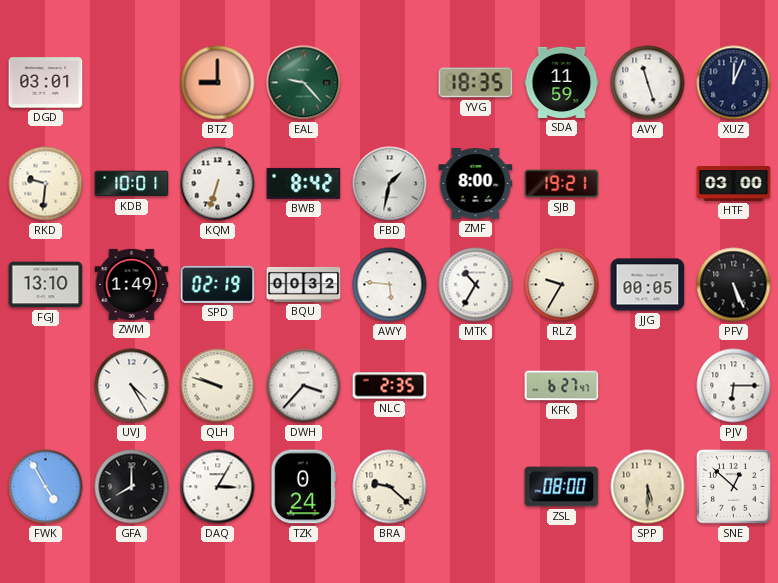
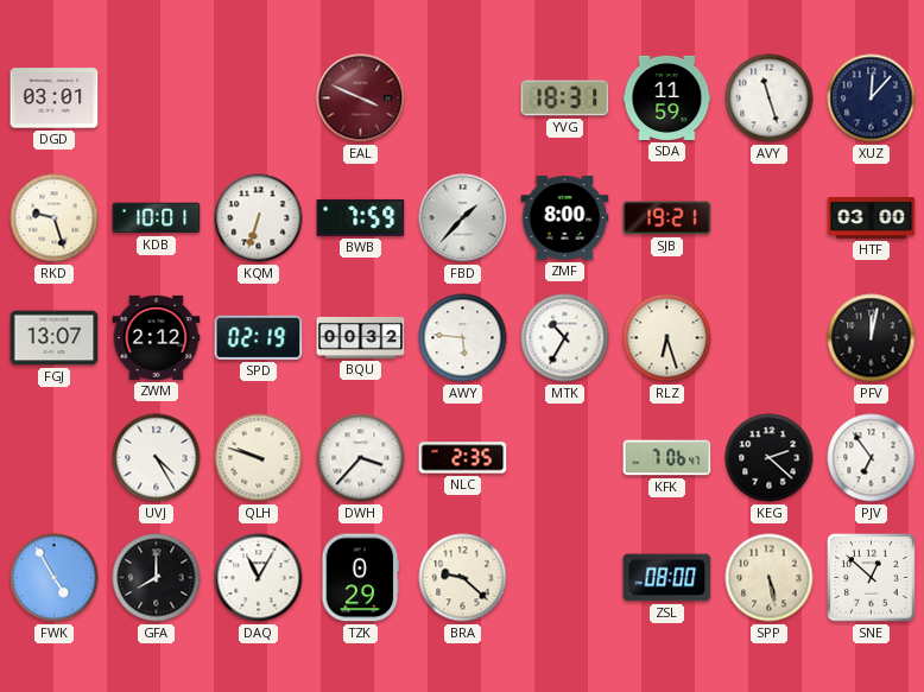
BTZ: 9:00 -> none
EAL: 9:23 -> 3:49
EAL dial: green -> burgundy
YVG: 18:35 -> 18:31
XUZ: 12:04 -> 12:07
RKD: 9:31 -> 9:27
BWB: 8:42 -> 7:59
FBD: 1:32 -> 1:37
FGJ: 13:10 -> 13:07
ZWM: 1:49 -> 2:12
RLZ: 9:35 -> 6:27
JJG: 00:05 -> none
PFV: 5:26 -> 12:02
KFK: 6:27 -> 7:06
KEG: none -> 2:22
PJV: 6:15 -> 6:54
DAQ: 3:05 -> 11:05
TZK: 0:24 -> 0:29
SPP: 5:30 -> 5:28
